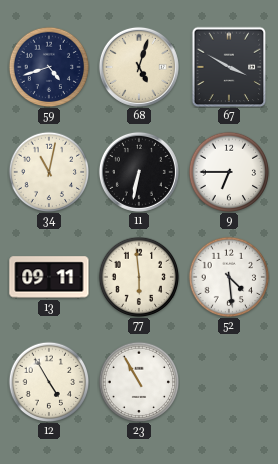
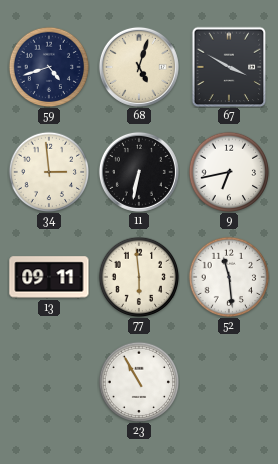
34: 11:02 -> 2:59
9: 6:45 -> 6:43
52: 4:29 -> 11:29
12: 4:55 -> none
